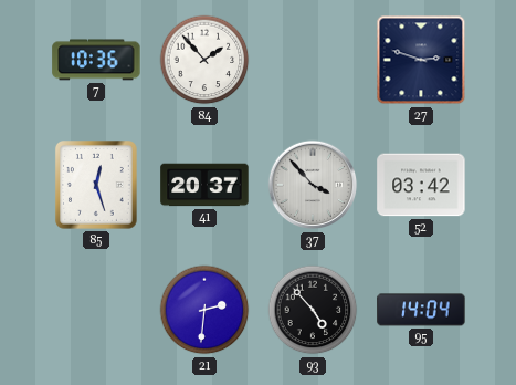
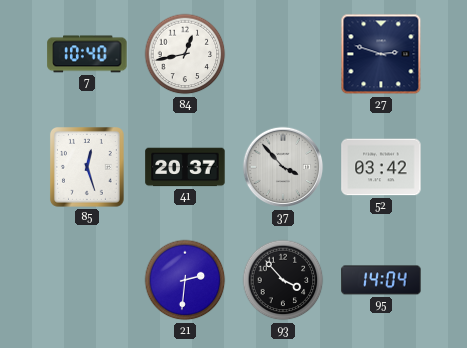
7: 10:36 -> 10:40
84: 1:53 -> 12:43
93: 4:53 -> 3:53
